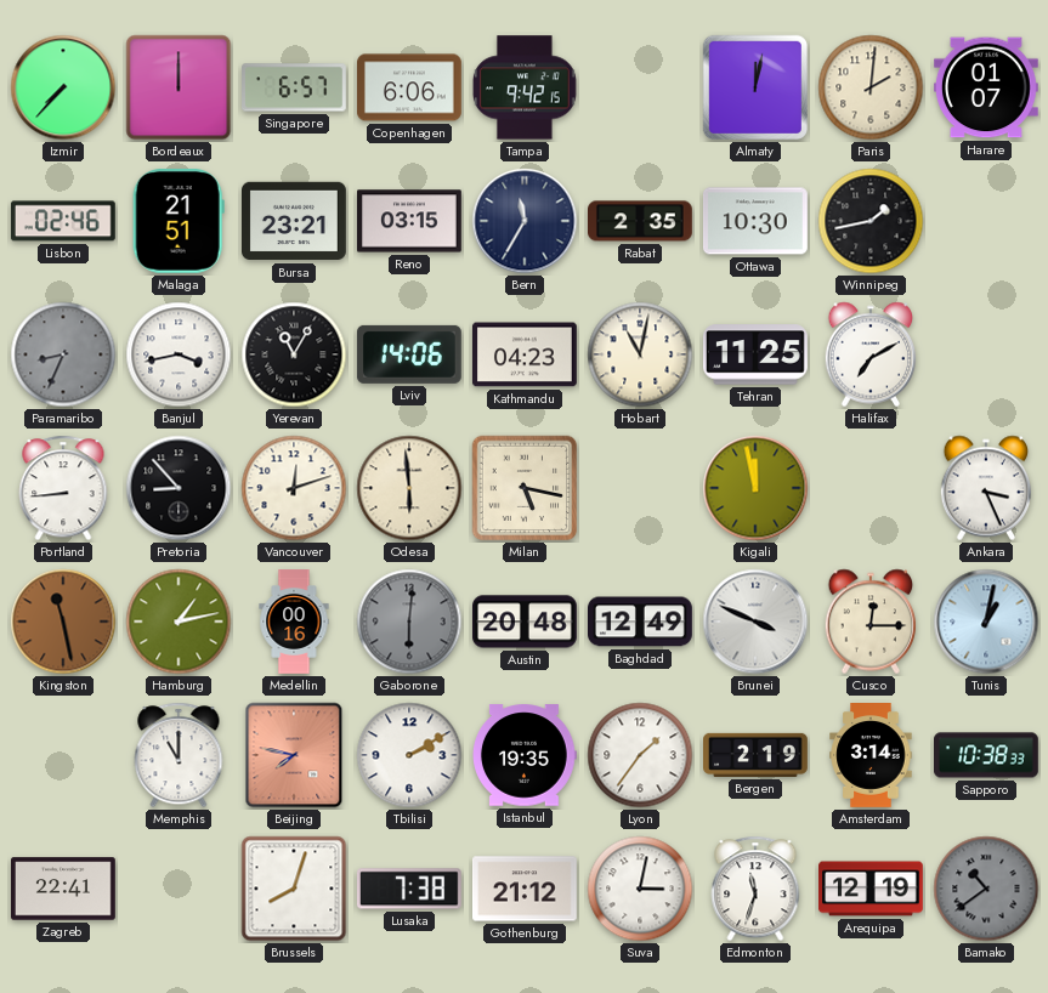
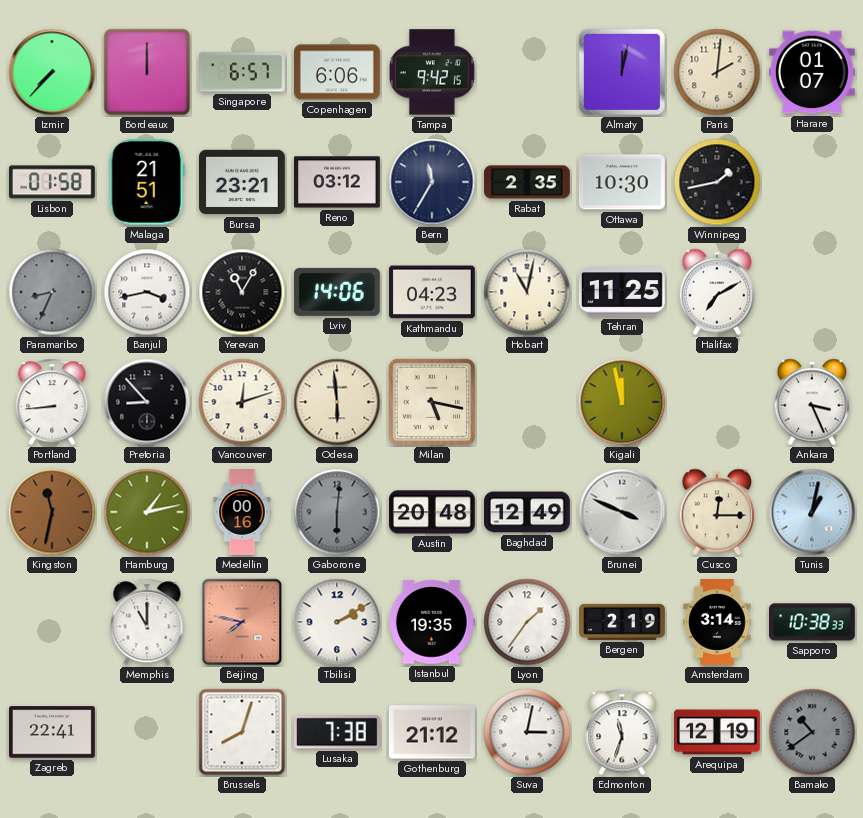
Lisbon: 02:46 -> 01:58
Reno: 03:15 -> 03:12
Kingston: 11:28 -> 11:32
